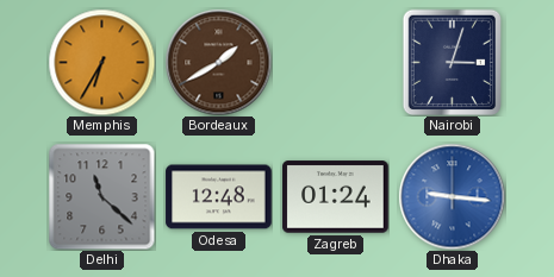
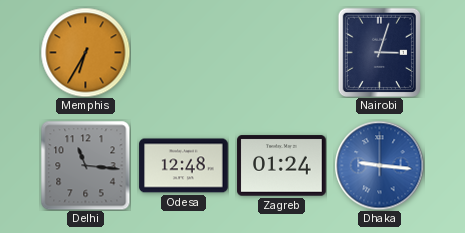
Bordeaux: 1:40 -> none
Delhi: 11:22 -> 11:16
